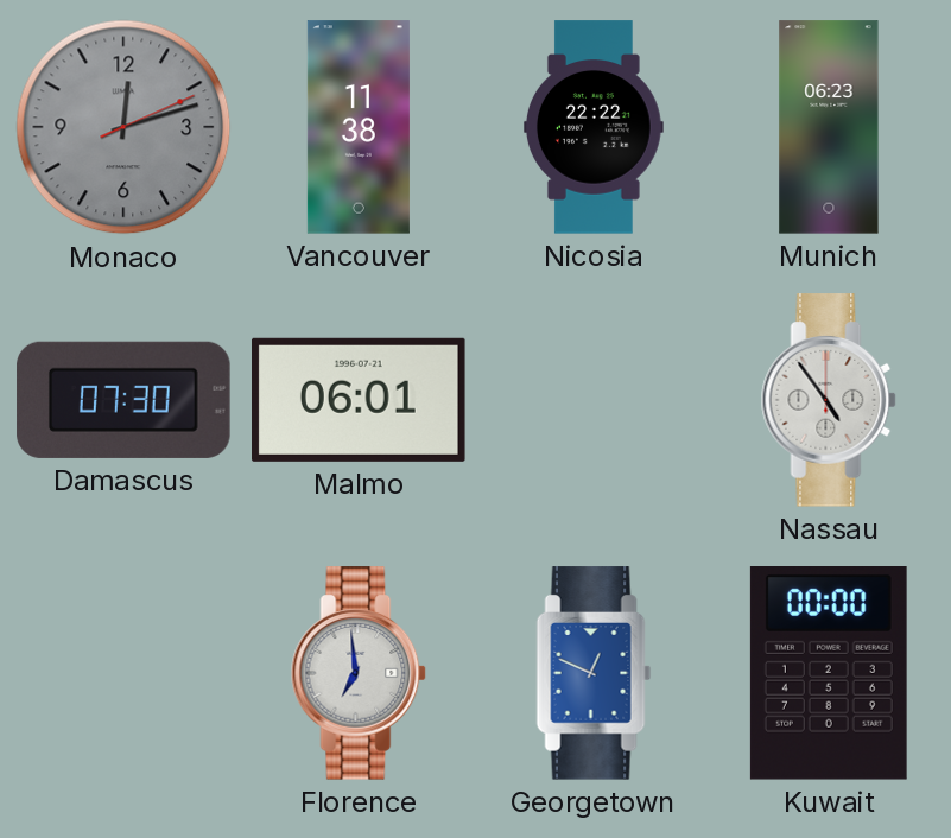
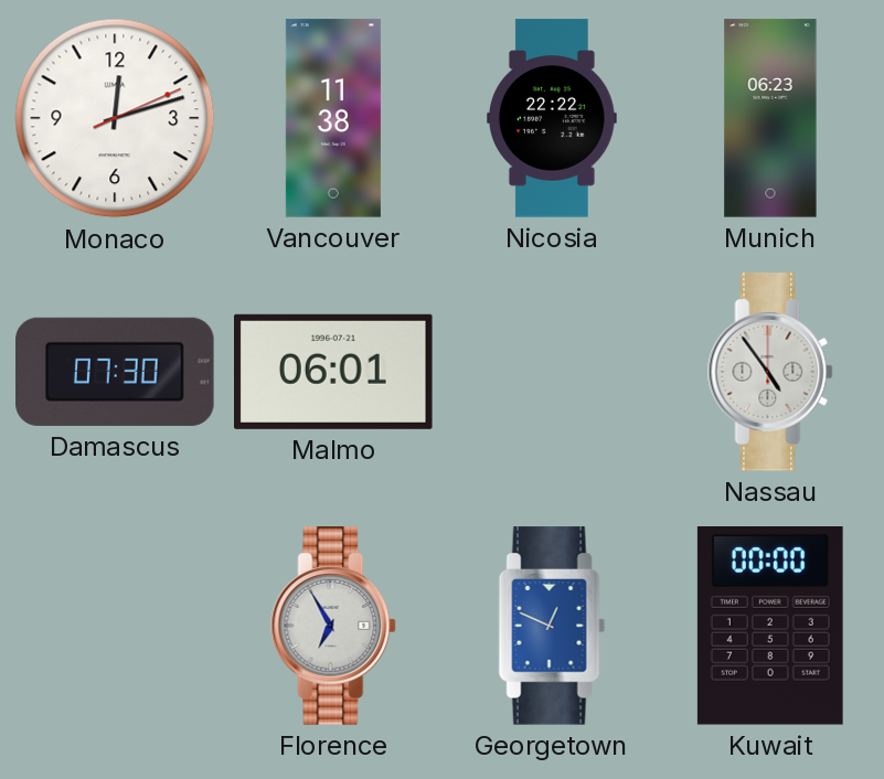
Monaco dial: grey -> white
Florence: 6:59 -> 6:55
